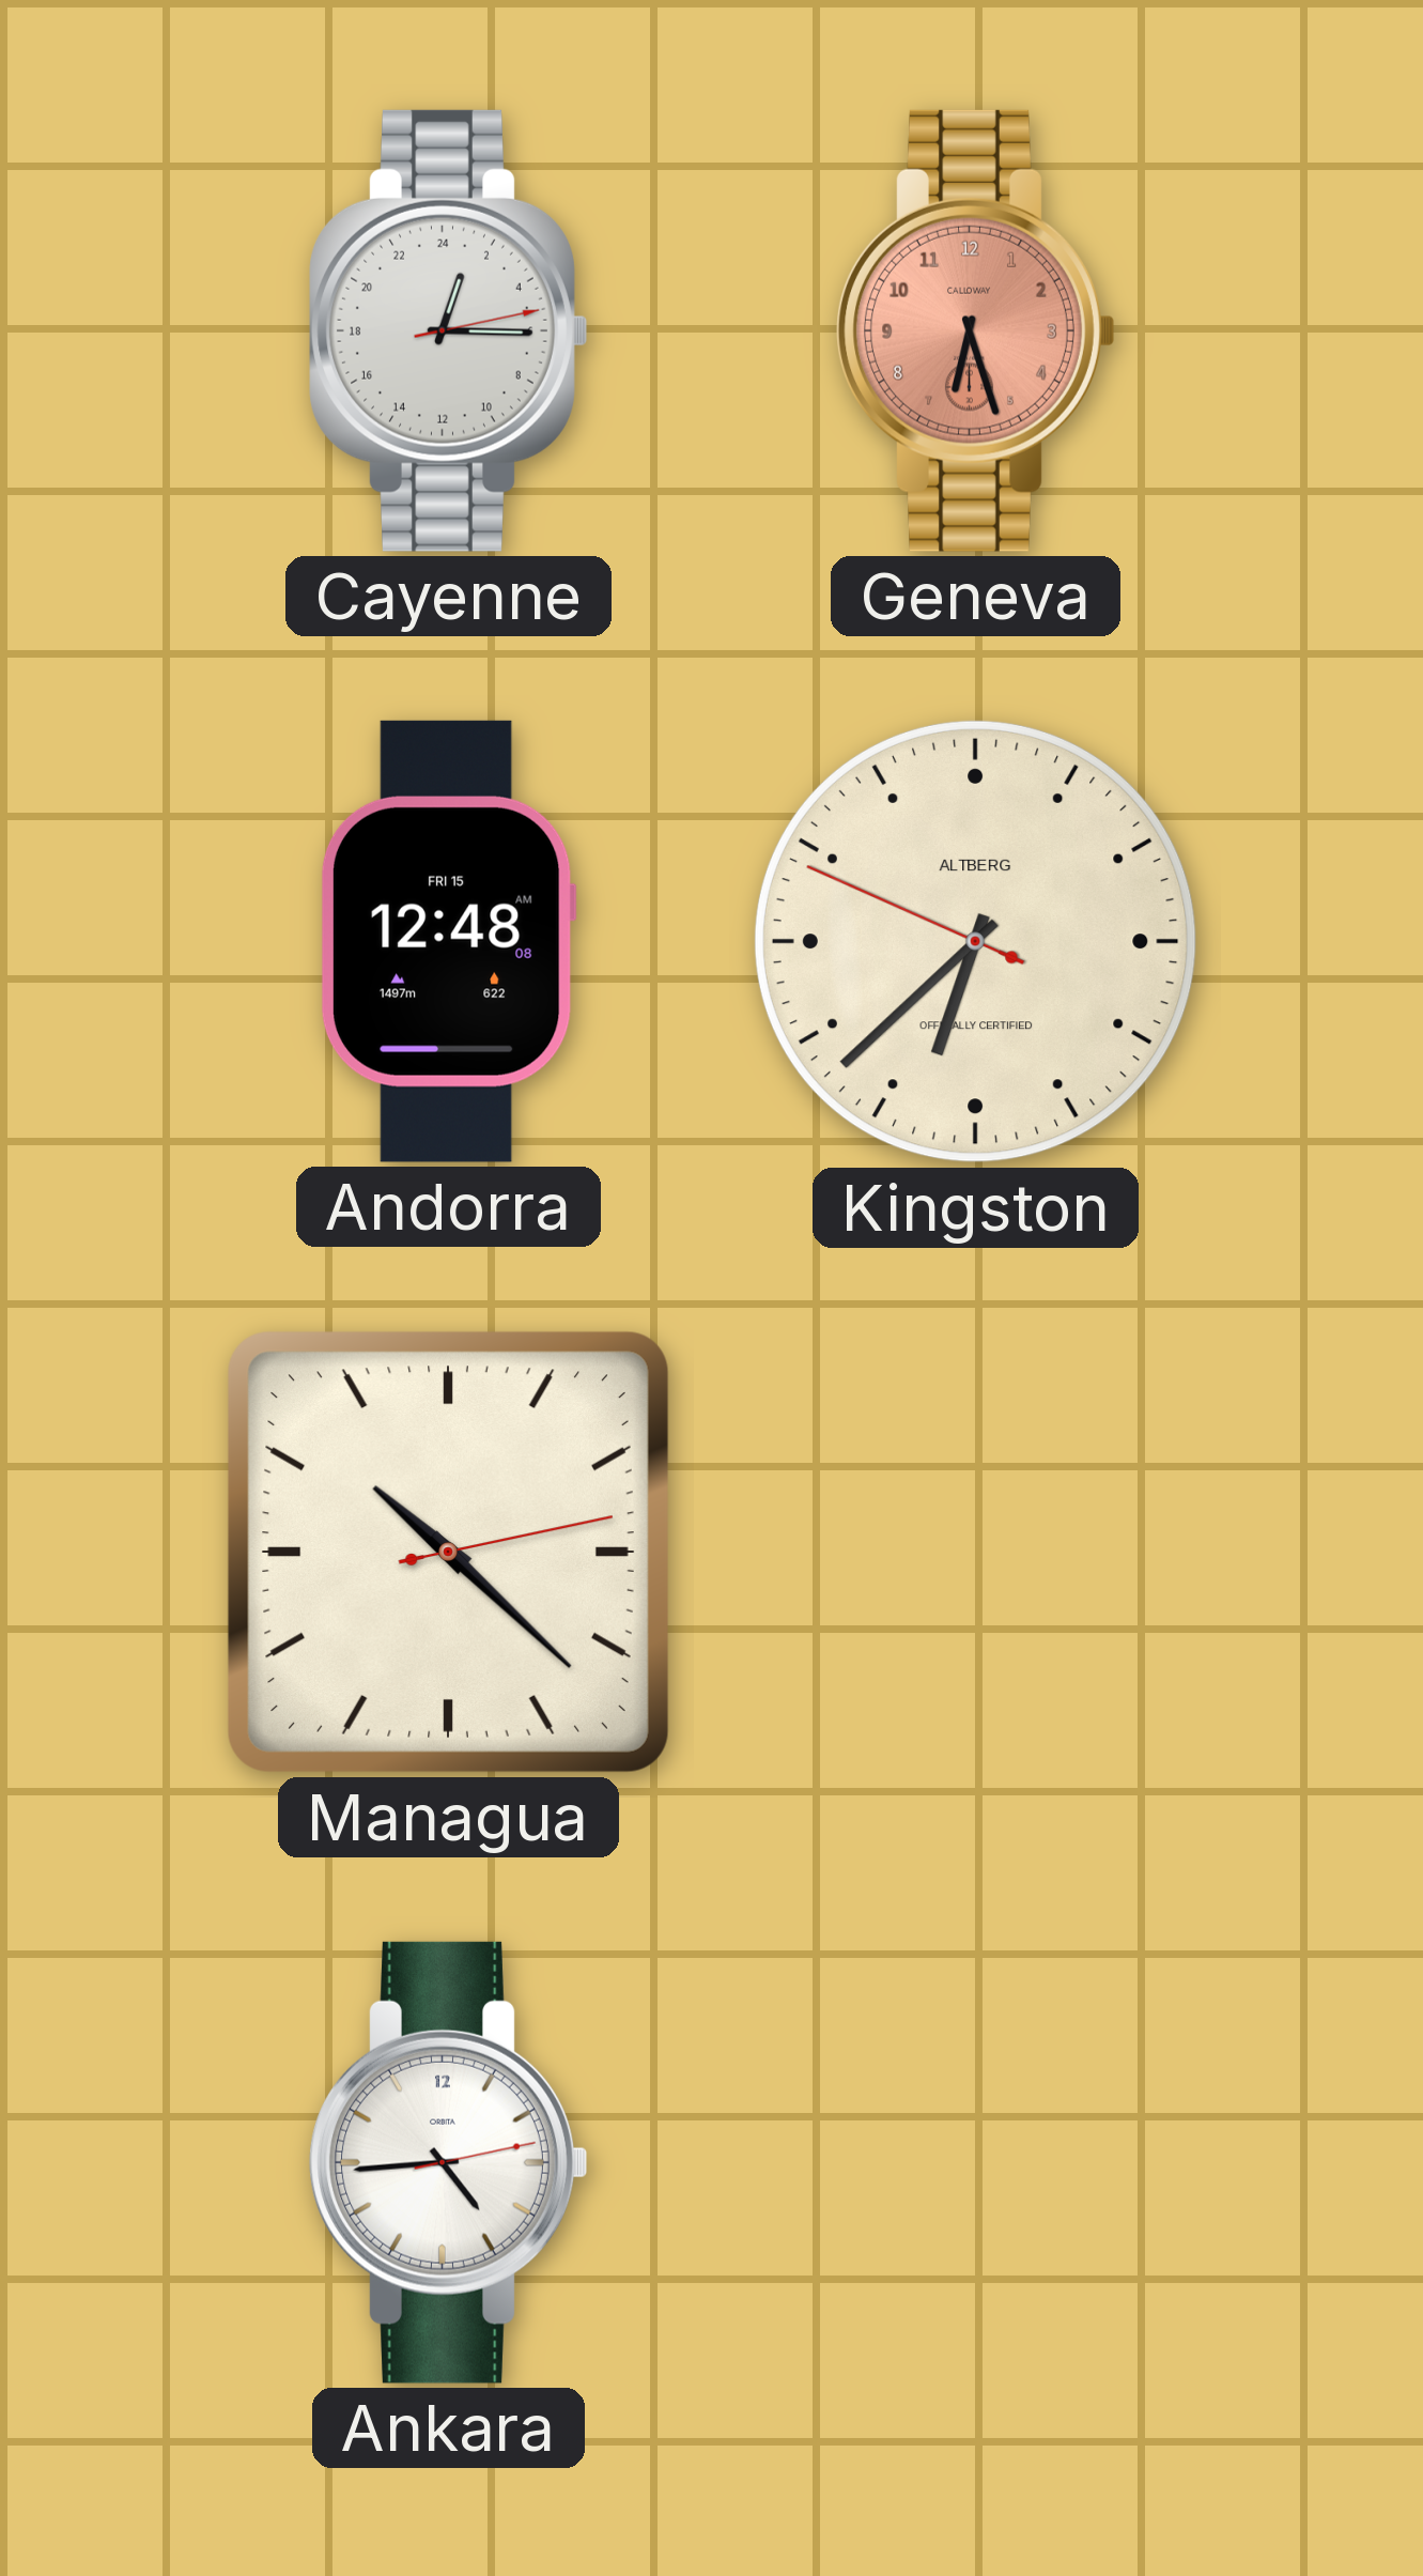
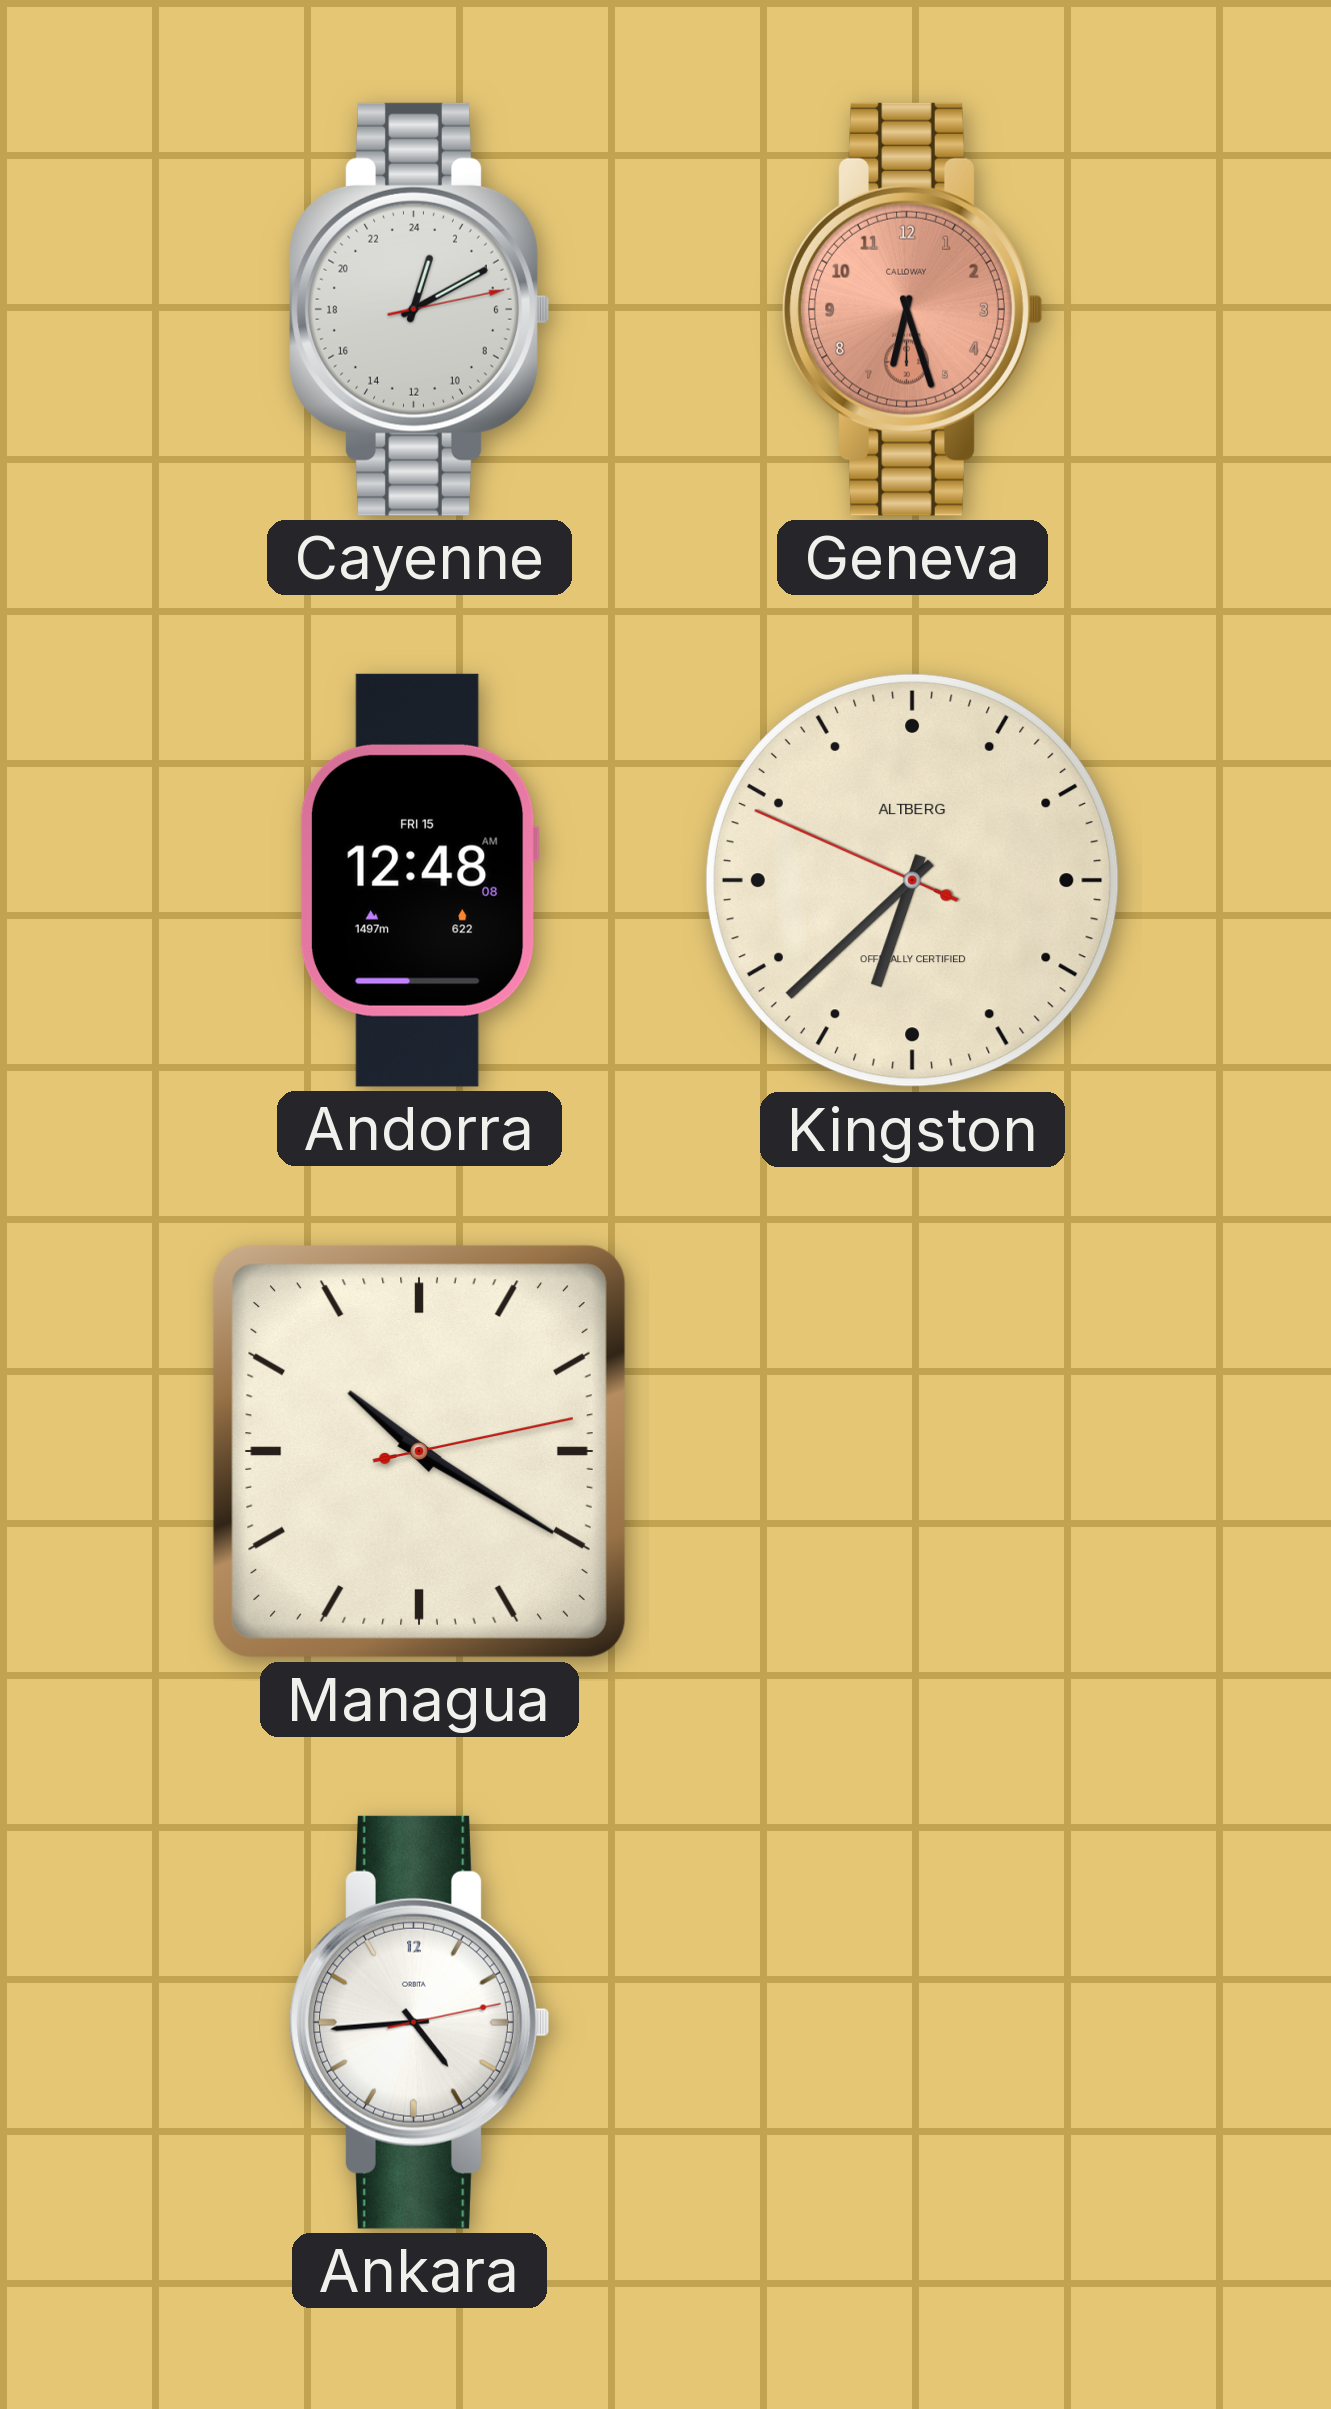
Cayenne: 1:15 -> 1:10
Managua: 10:22 -> 10:20
